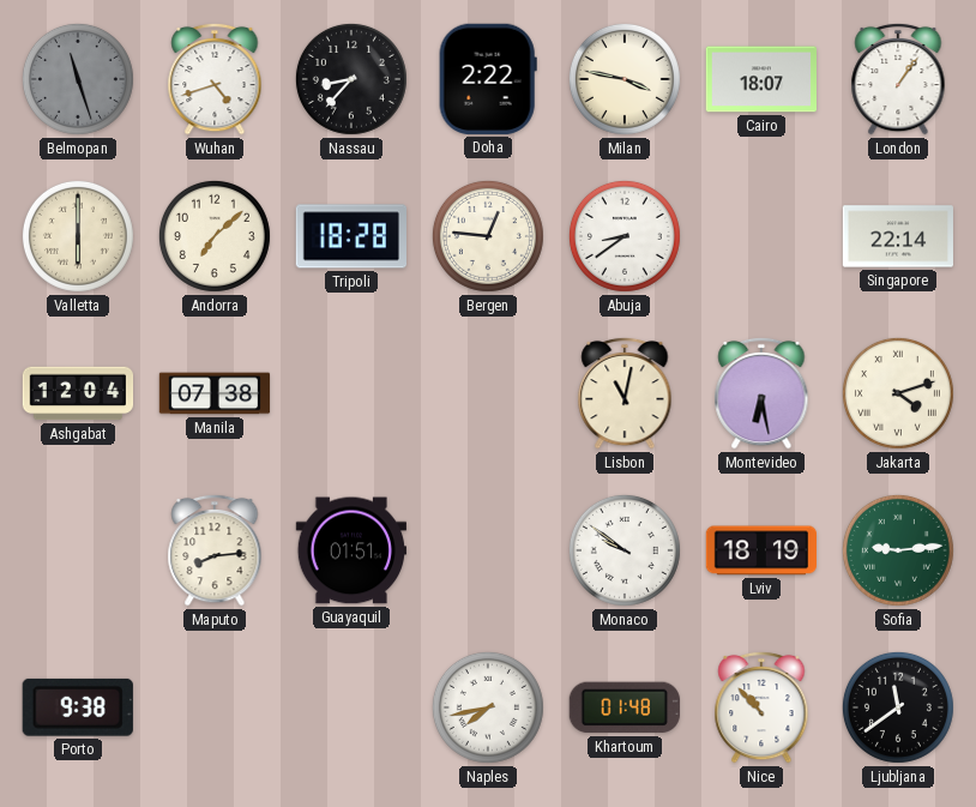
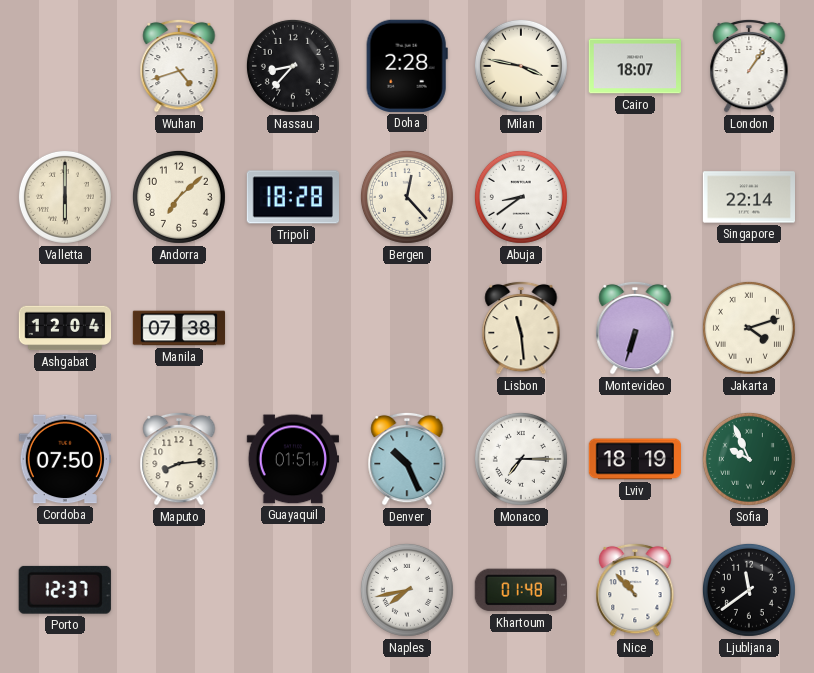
Belmopan: 11:27 -> none
Doha: 2:22 -> 2:28
Bergen: 12:46 -> 12:23
Lisbon: 11:02 -> 11:29
Montevideo: 6:28 -> 6:33
Cordoba: none -> 07:50
Denver: none -> 10:26
Monaco: 9:51 -> 7:15
Sofia: 9:14 -> 9:56
Porto: 9:38 -> 12:37
